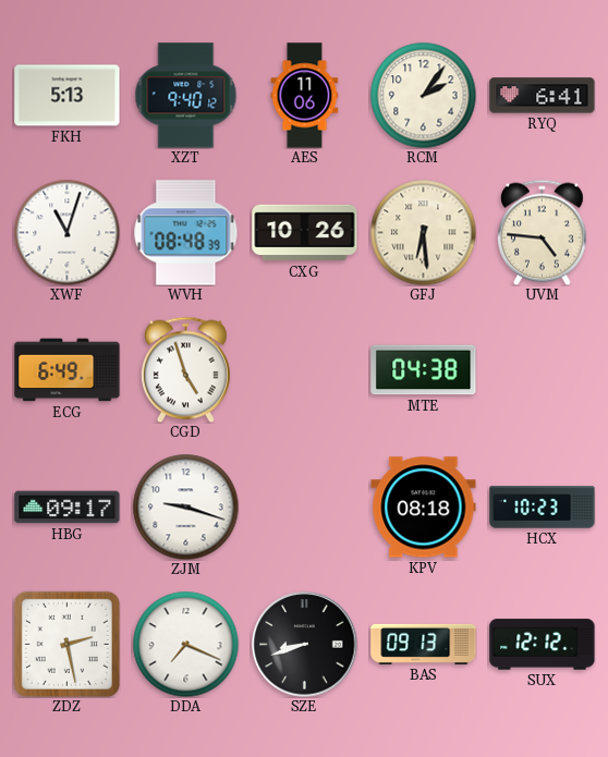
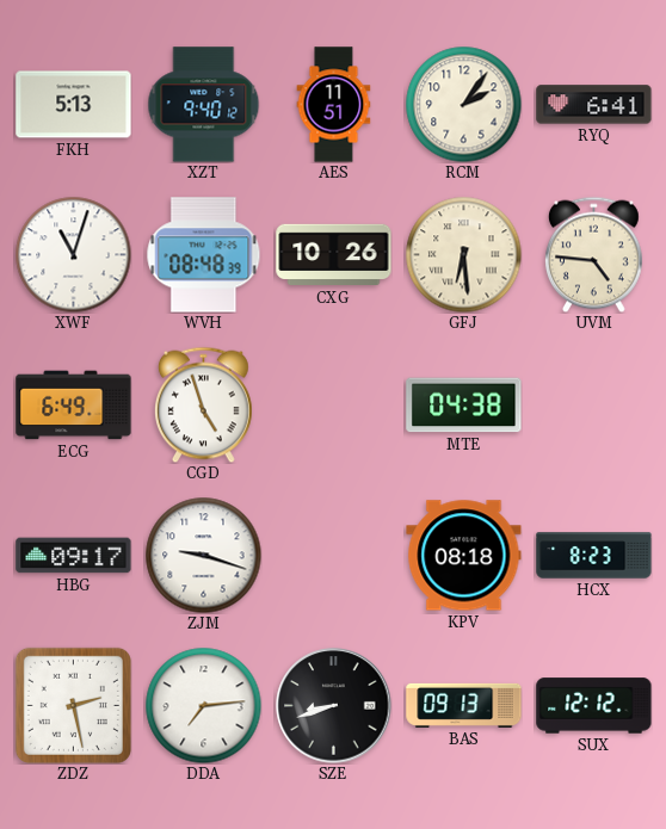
AES: 11:06 -> 11:51
HCX: 10:23 -> 8:23
DDA: 7:19 -> 7:14
